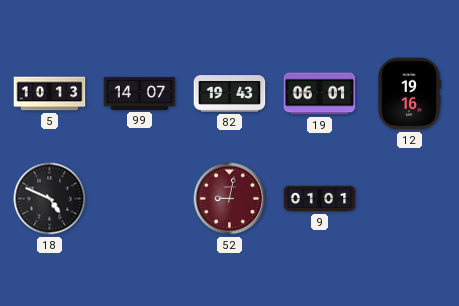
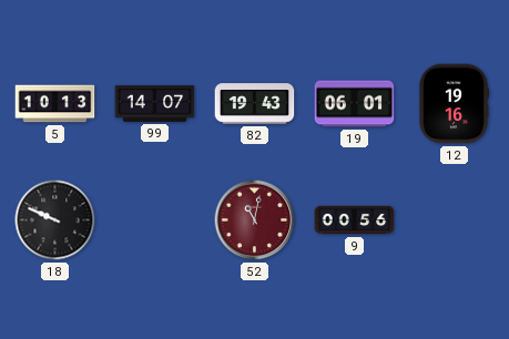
18: 4:49 -> 9:49
52: 9:02 -> 11:02
9: 01:01 -> 00:56
